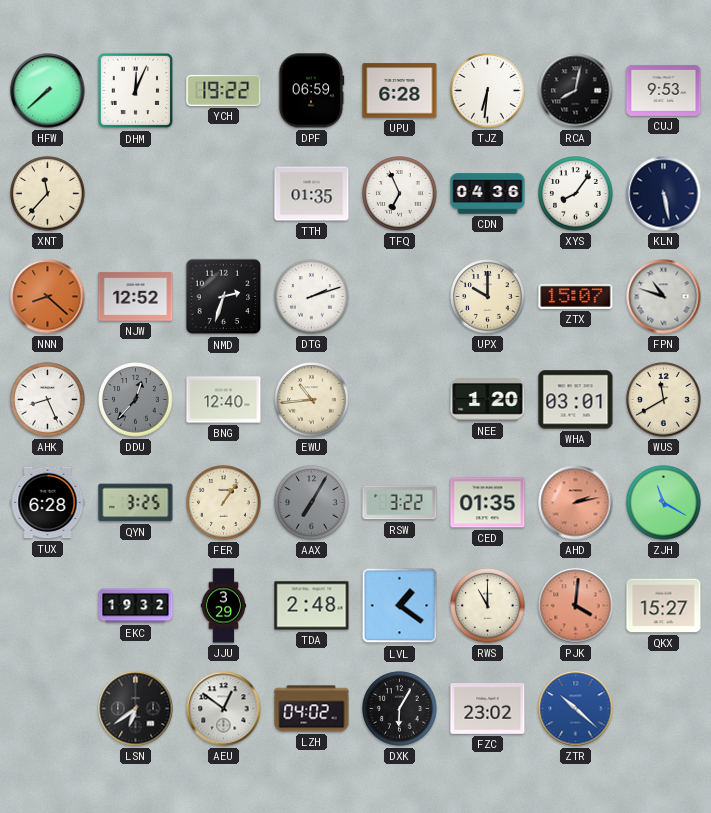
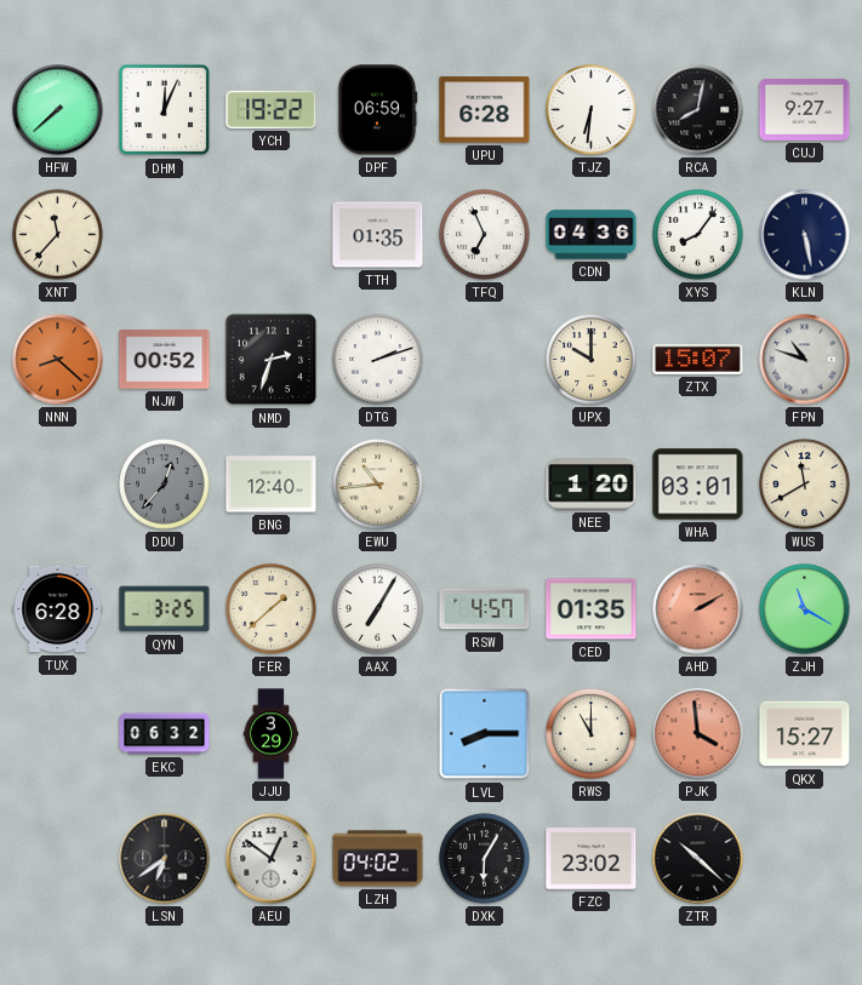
CUJ: 9:53 -> 9:27
NJW: 12:52 -> 00:52
AHK: 8:26 -> none
FER: 1:06 -> 1:38
AAX dial: grey -> white
RSW: 3:22 -> 4:57
AHD: 2:13 -> 2:10
EKC: 19:32 -> 06:32
TDA: 2:48 -> none
LVL: 1:21 -> 8:15
PJK: 4:01 -> 3:59
ZTR dial: blue -> black
